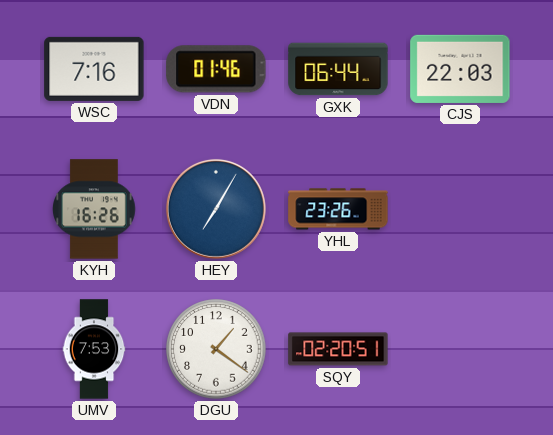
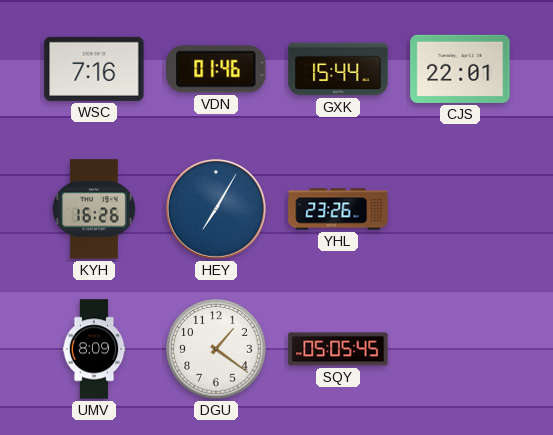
GXK: 06:44 -> 15:44
CJS: 22:03 -> 22:01
UMV: 7:53 -> 8:09
SQY: 02:20 -> 05:05
